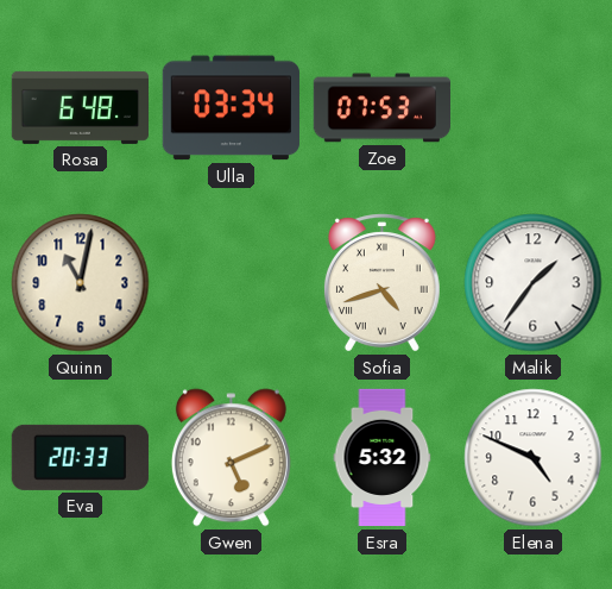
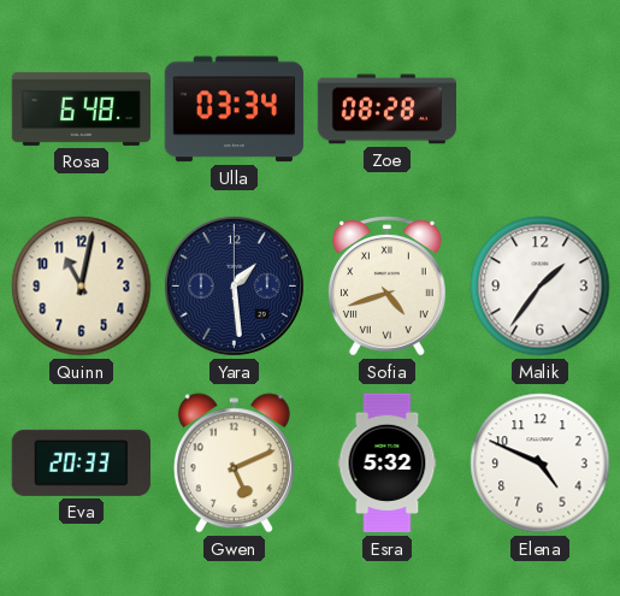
Zoe: 07:53 -> 08:28
Yara: none -> 1:29
